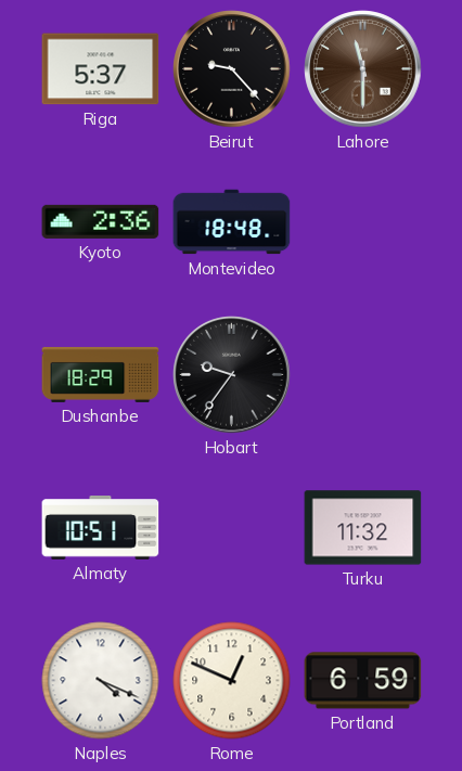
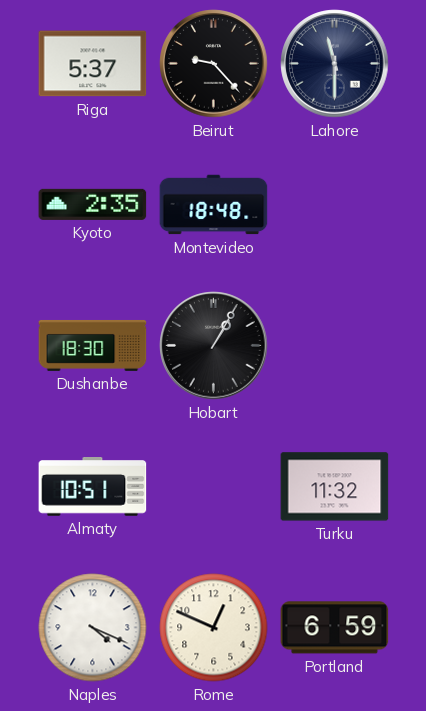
Lahore dial: brown -> navy
Kyoto: 2:36 -> 2:35
Dushanbe: 18:29 -> 18:30
Hobart: 9:36 -> 1:05
